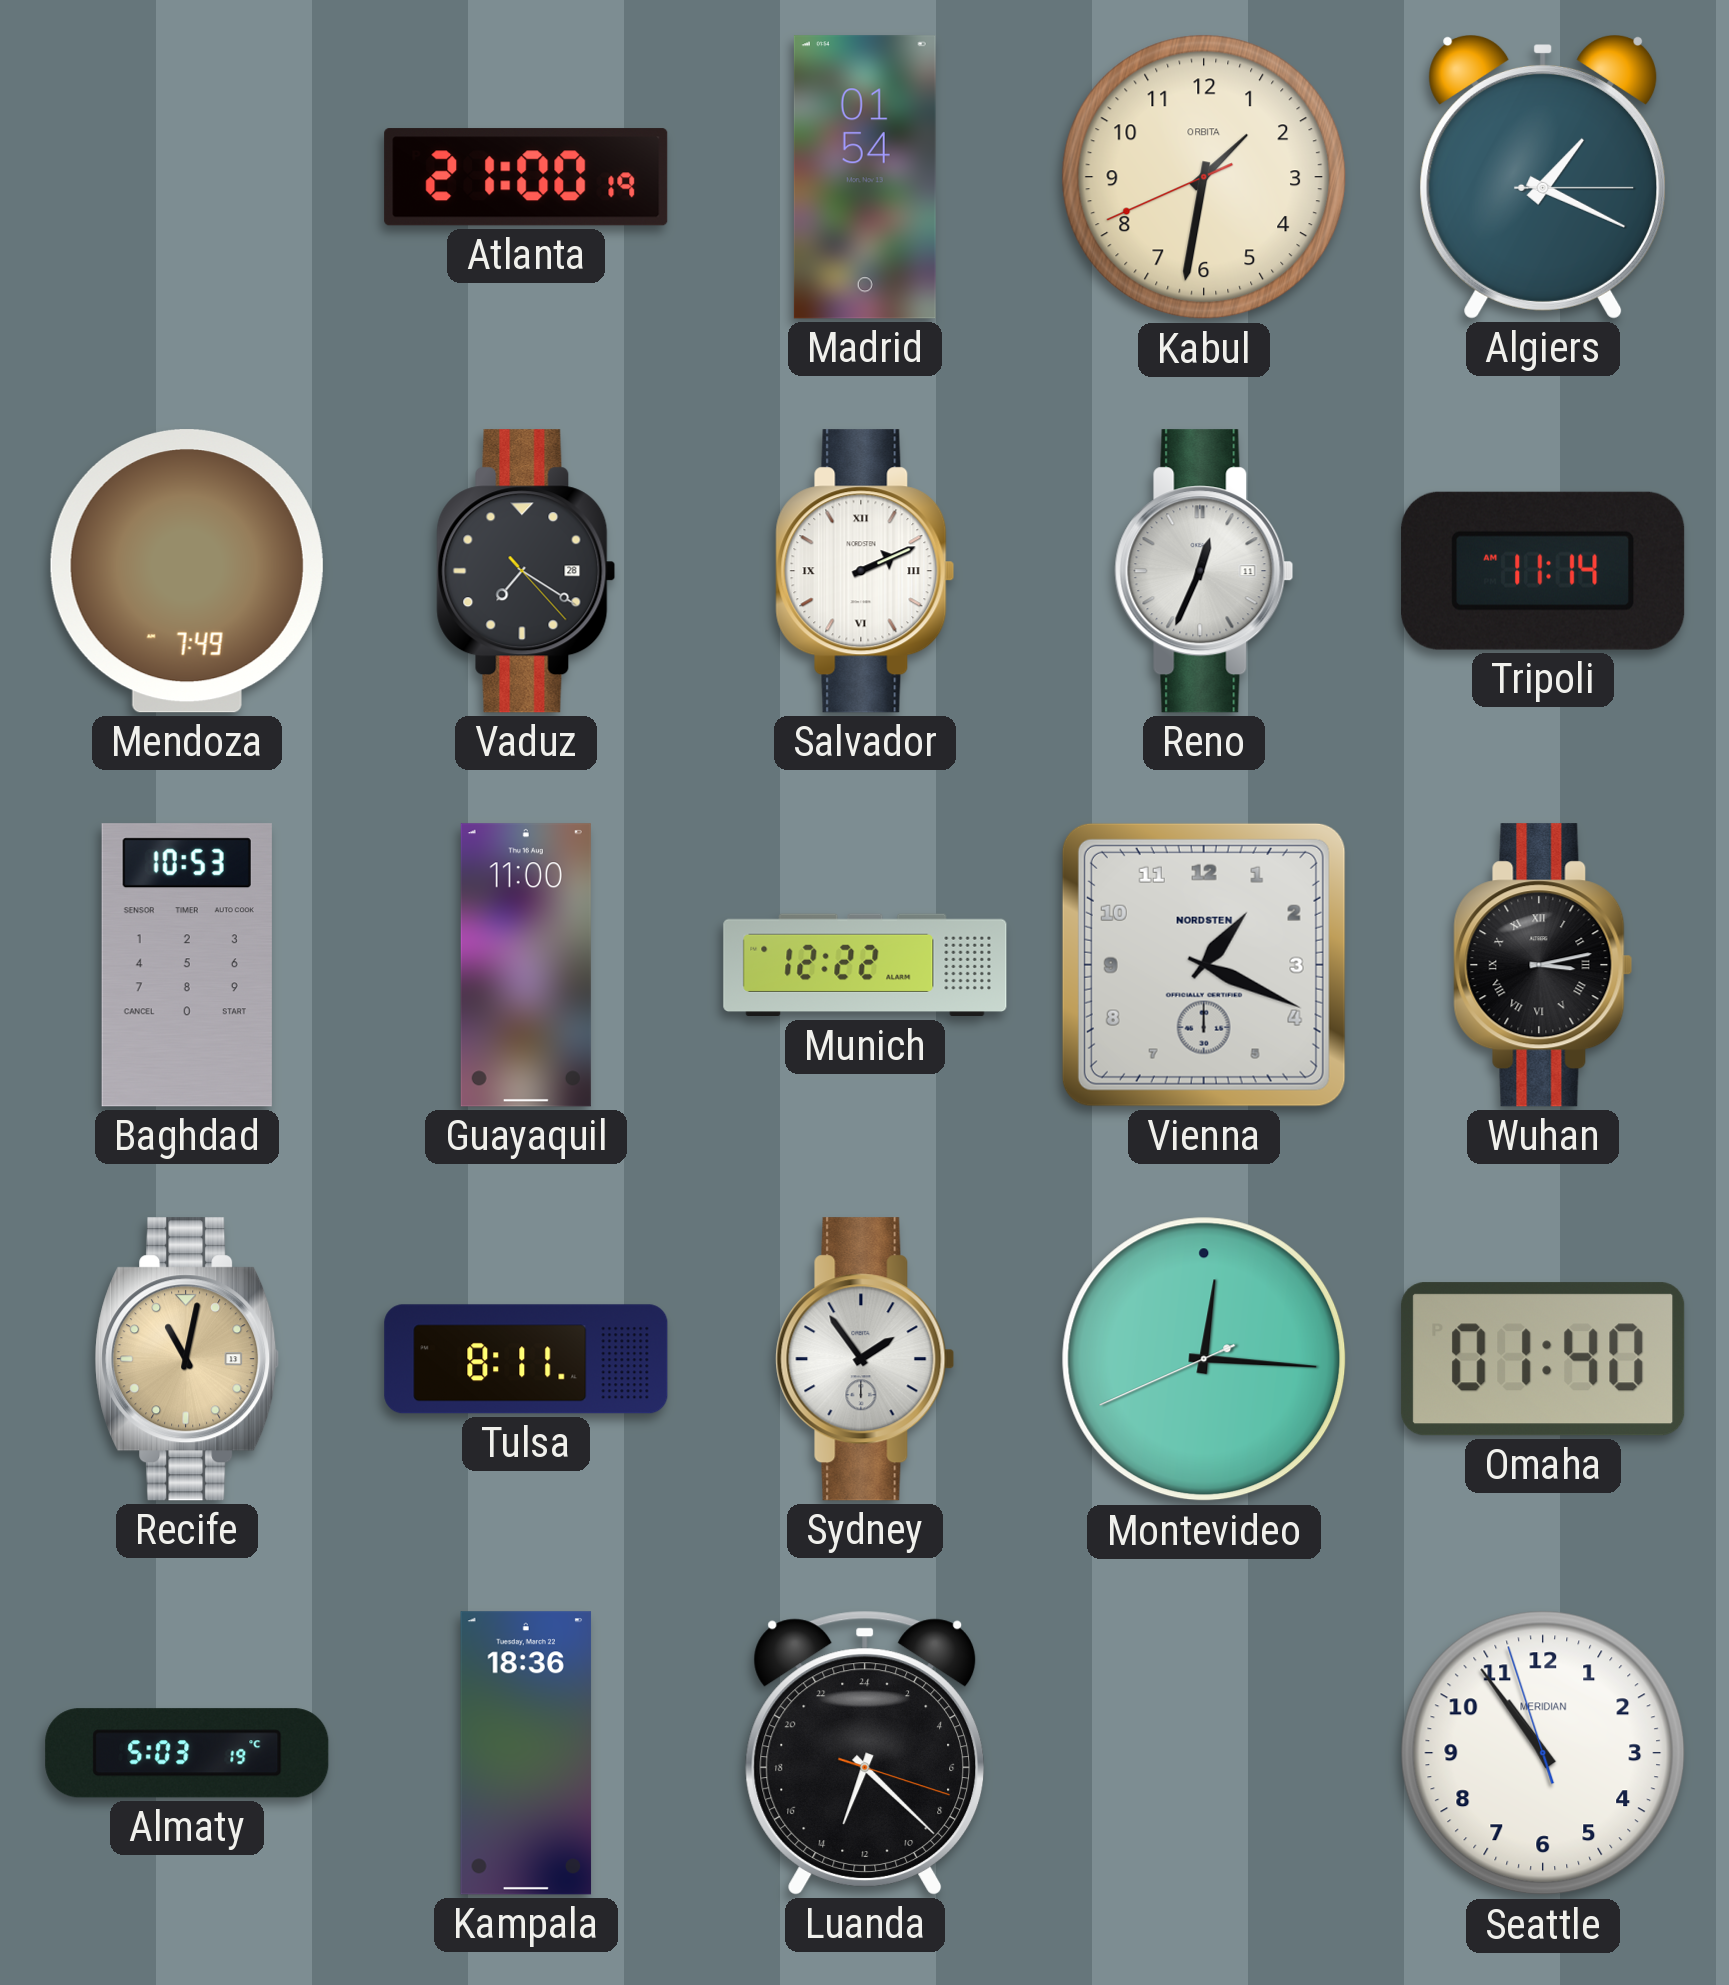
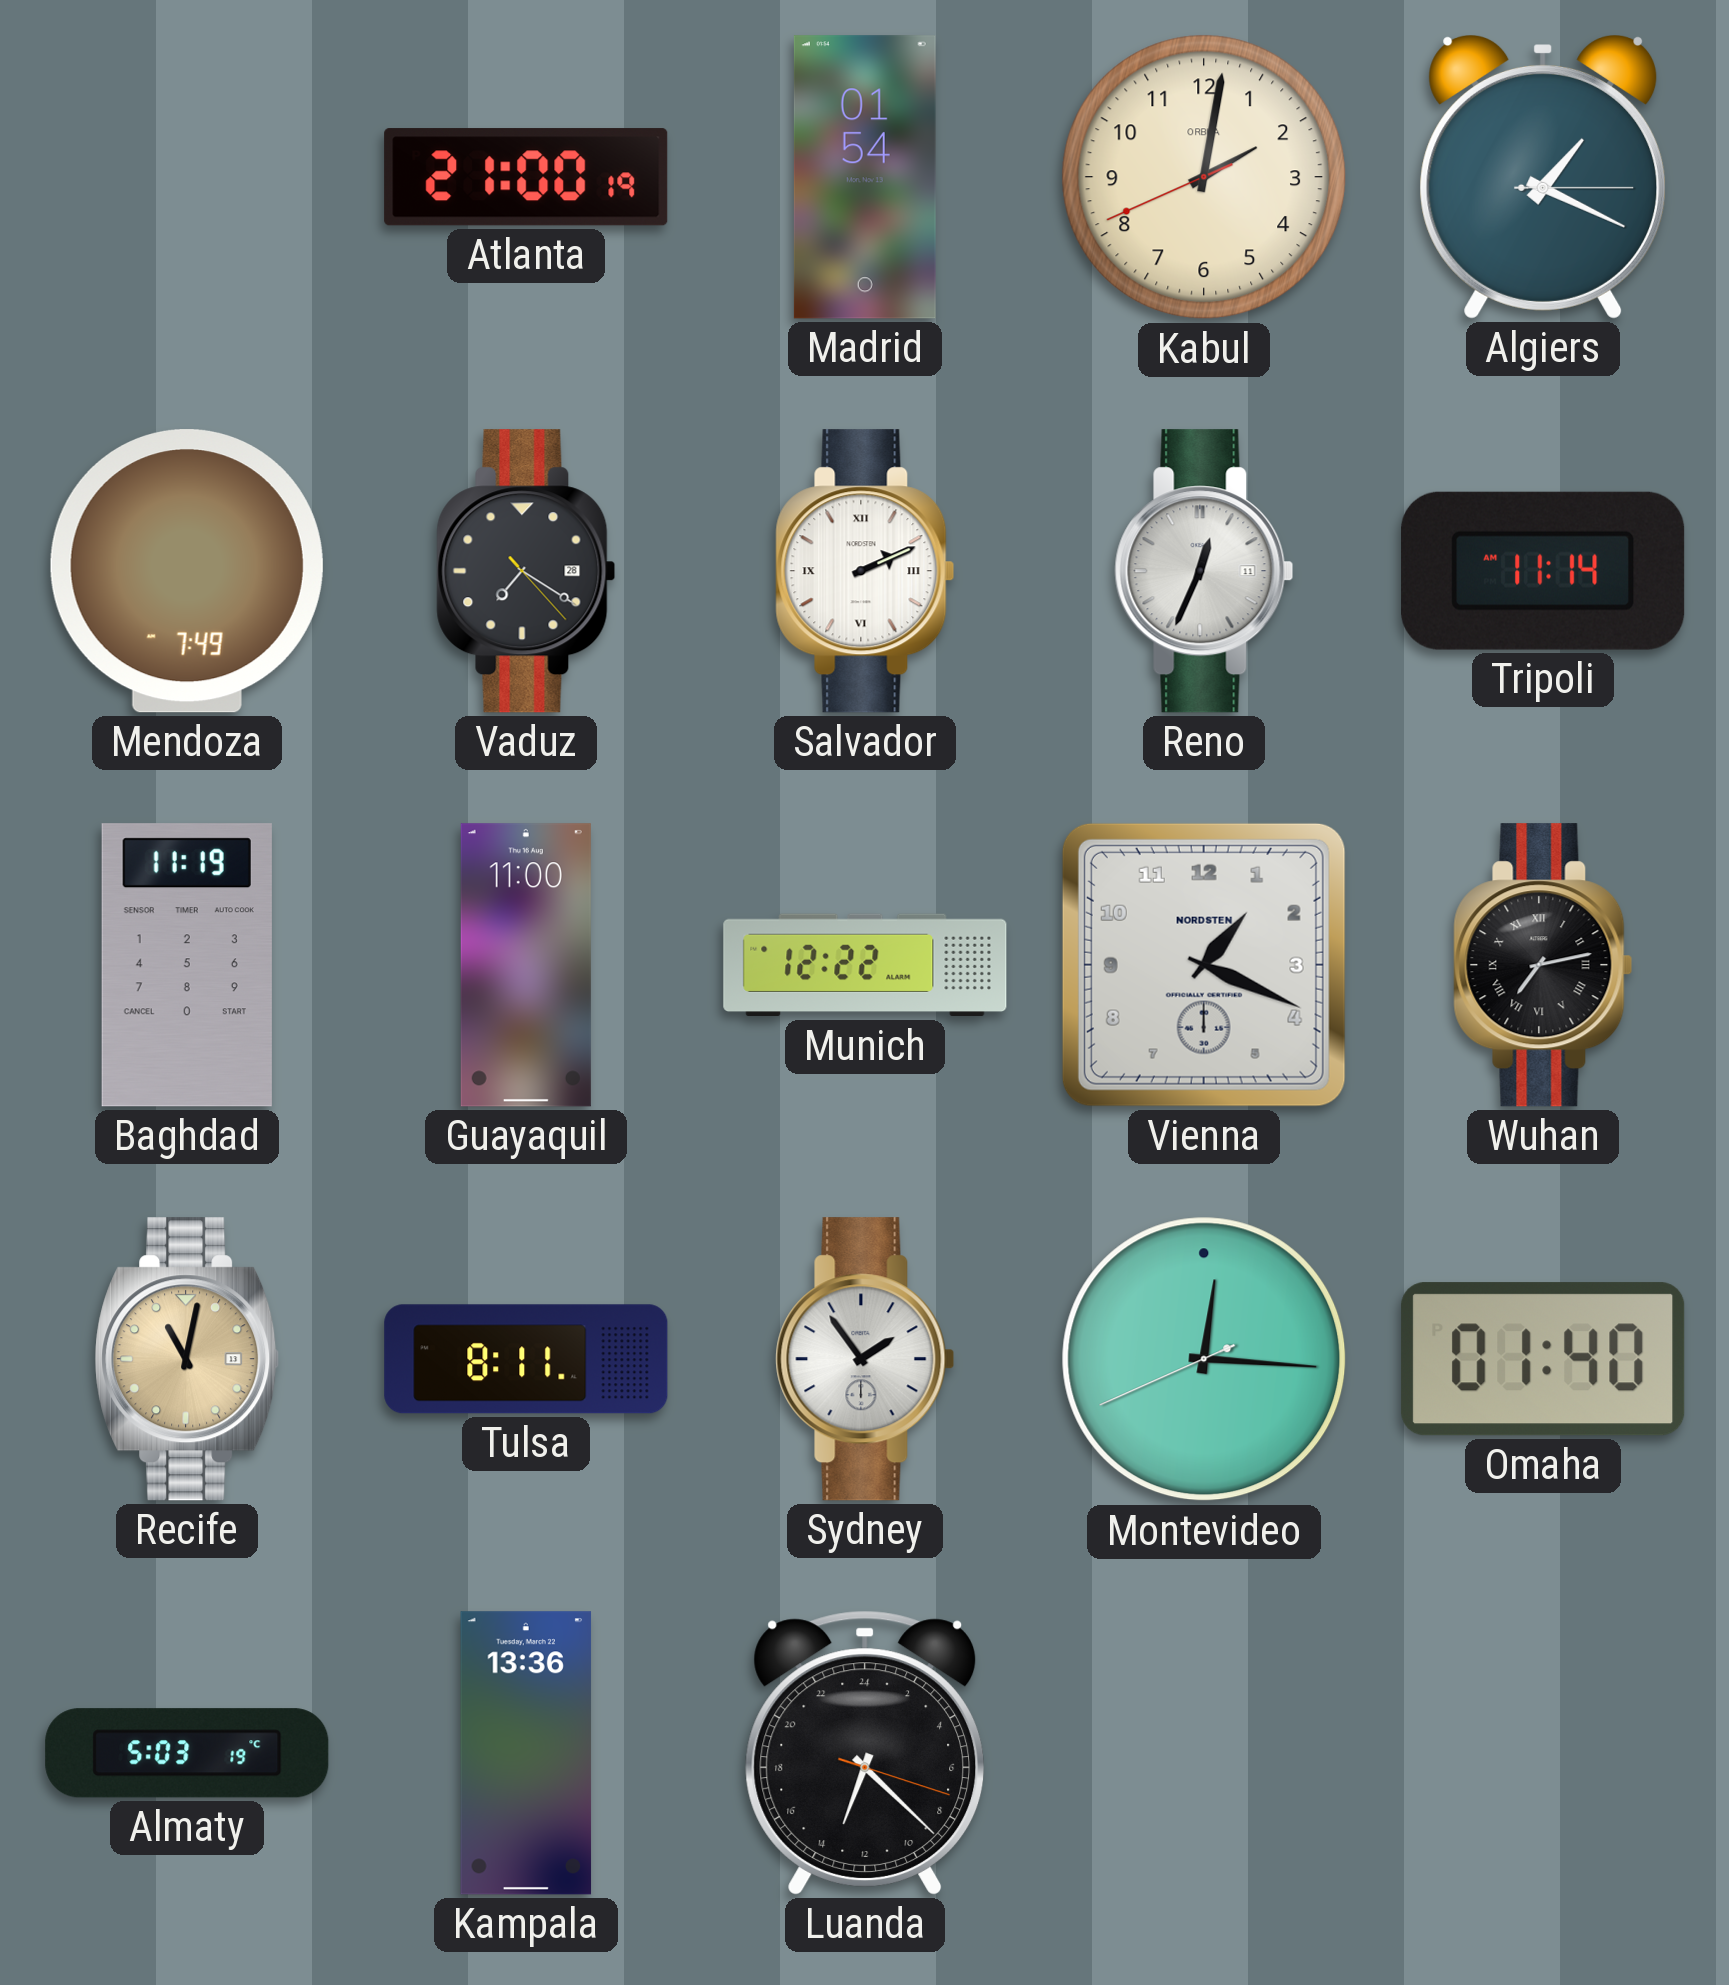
Kabul: 1:31 -> 2:01
Baghdad: 10:53 -> 11:19
Wuhan: 3:13 -> 7:13
Kampala: 18:36 -> 13:36
Seattle: 10:53 -> none
